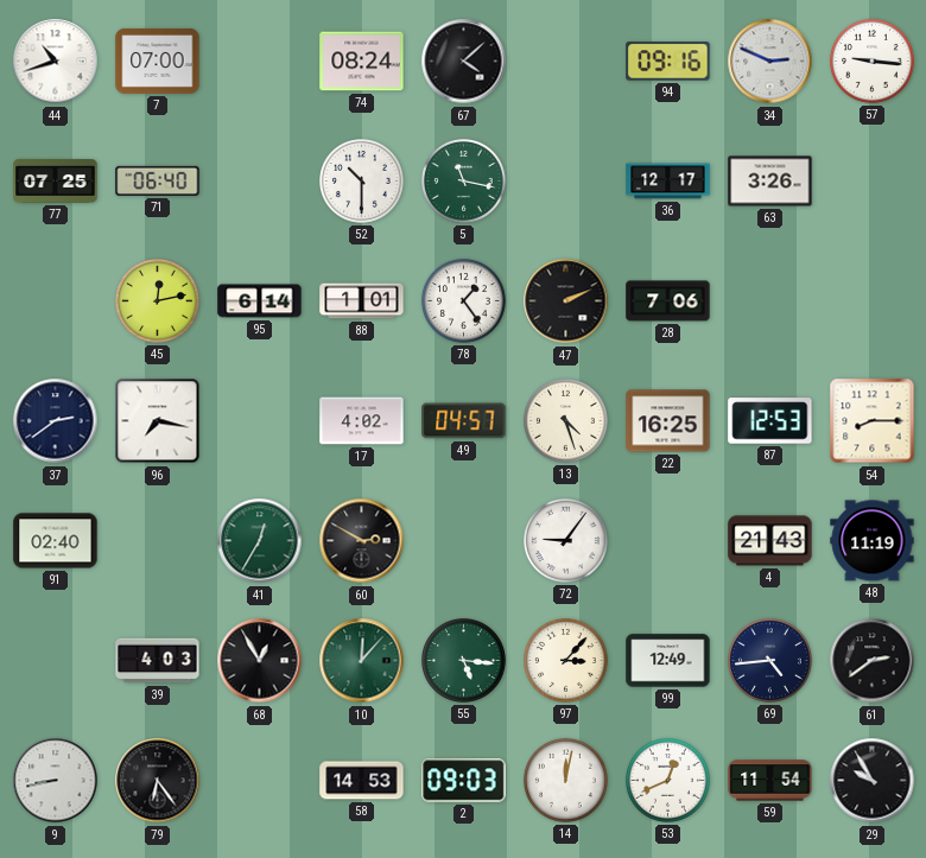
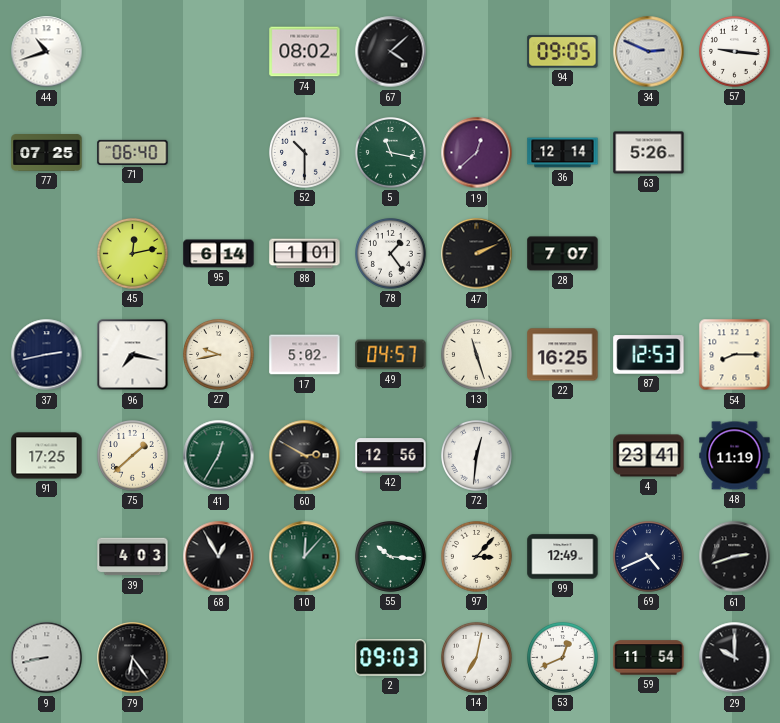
7: 07:00 -> none
74: 08:24 -> 08:02
94: 09:16 -> 09:05
19: none -> 12:38
36: 12:17 -> 12:14
63: 3:26 -> 5:26
28: 7:06 -> 7:07
37: 2:39 -> 2:43
27: none -> 9:43
17: 4:02 -> 5:02
13: 4:27 -> 11:27
91: 02:40 -> 17:25
75: none -> 1:38
42: none -> 12:56
72: 9:06 -> 12:31
4: 21:43 -> 23:41
55: 5:16 -> 10:16
69: 4:44 -> 4:41
61: 2:39 -> 2:42
58: 14:53 -> none
14: 12:02 -> 7:02
29: 9:55 -> 10:00
